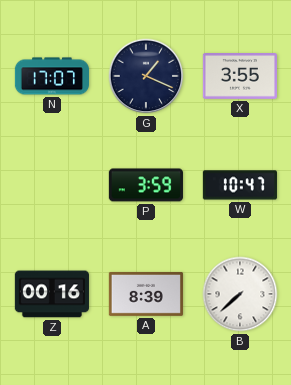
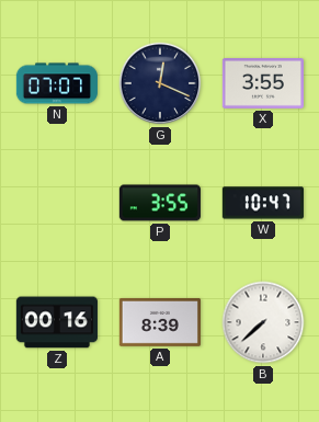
N: 17:07 -> 07:07
G: 1:19 -> 12:19
P: 3:59 -> 3:55
